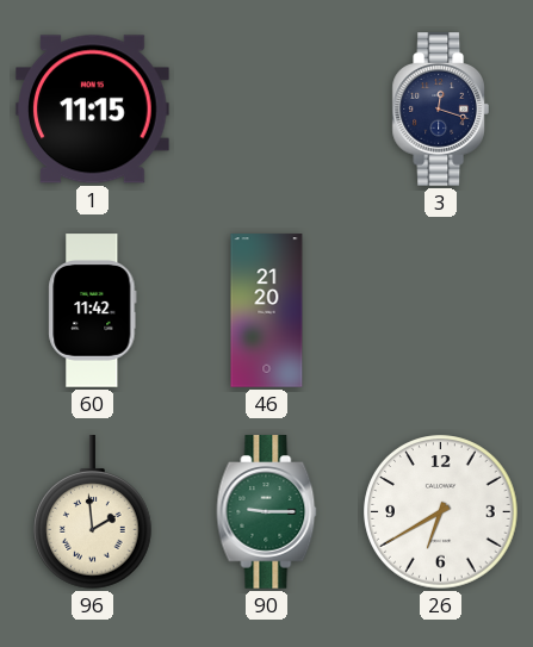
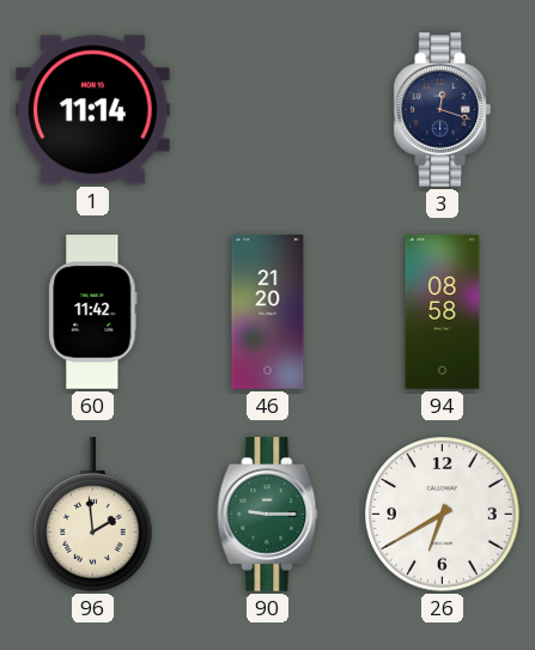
1: 11:15 -> 11:14
94: none -> 08:58
